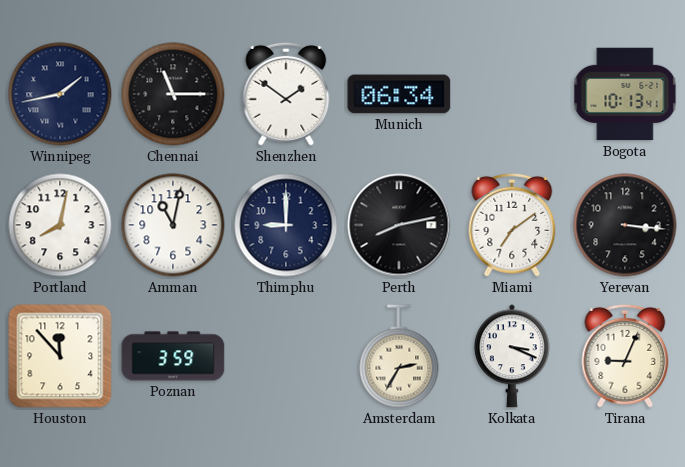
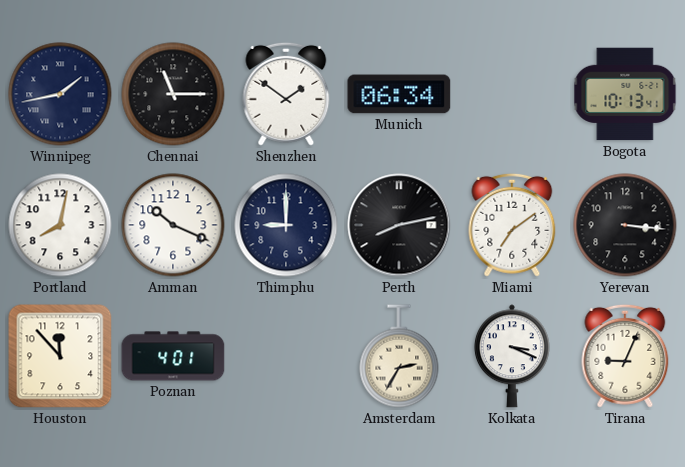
Amman: 11:02 -> 10:19
Poznan: 3:59 -> 4:01
